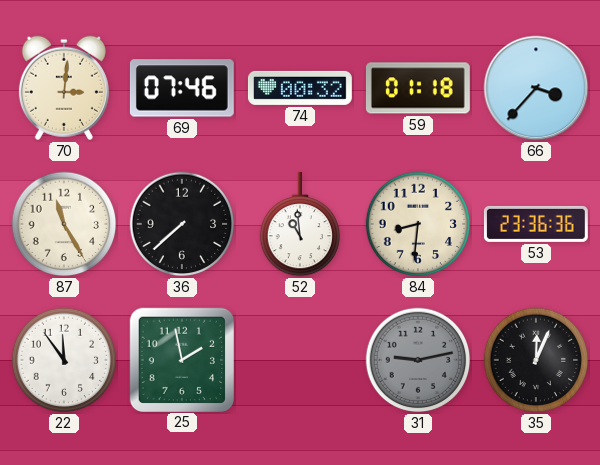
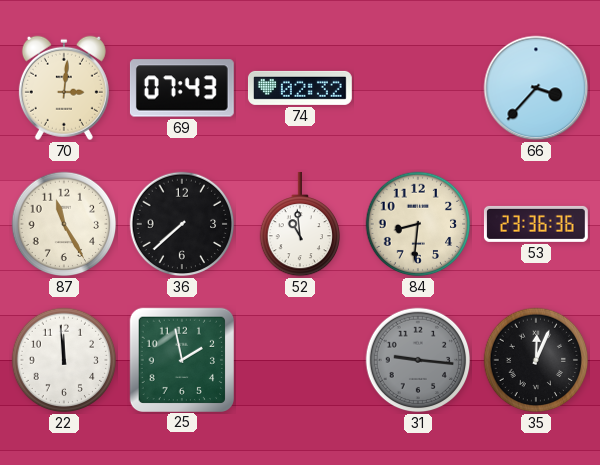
69: 07:46 -> 07:43
74: 00:32 -> 02:32
59: 01:18 -> none
22: 11:54 -> 11:59
31: 9:13 -> 9:16
